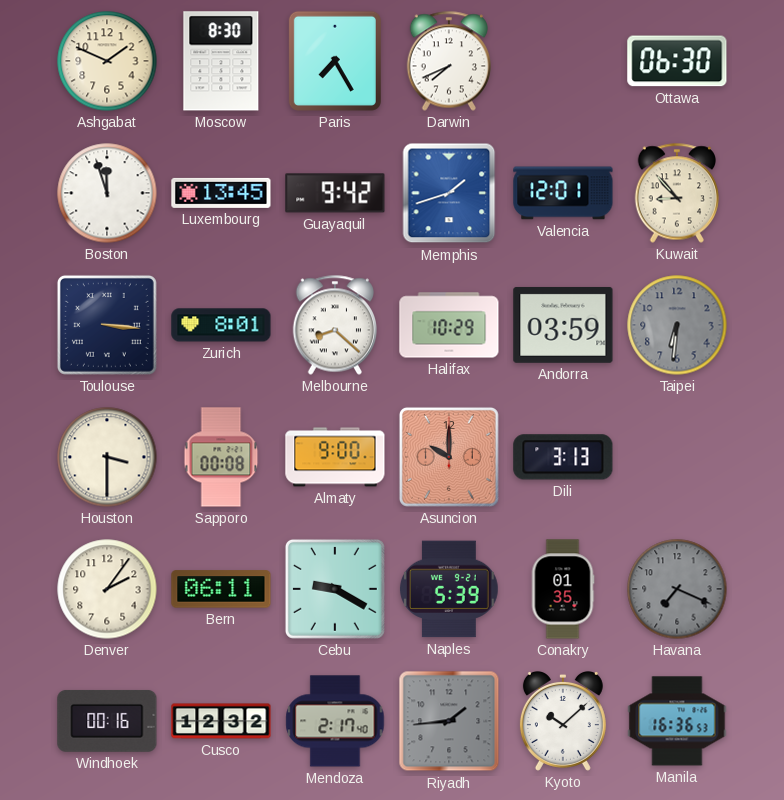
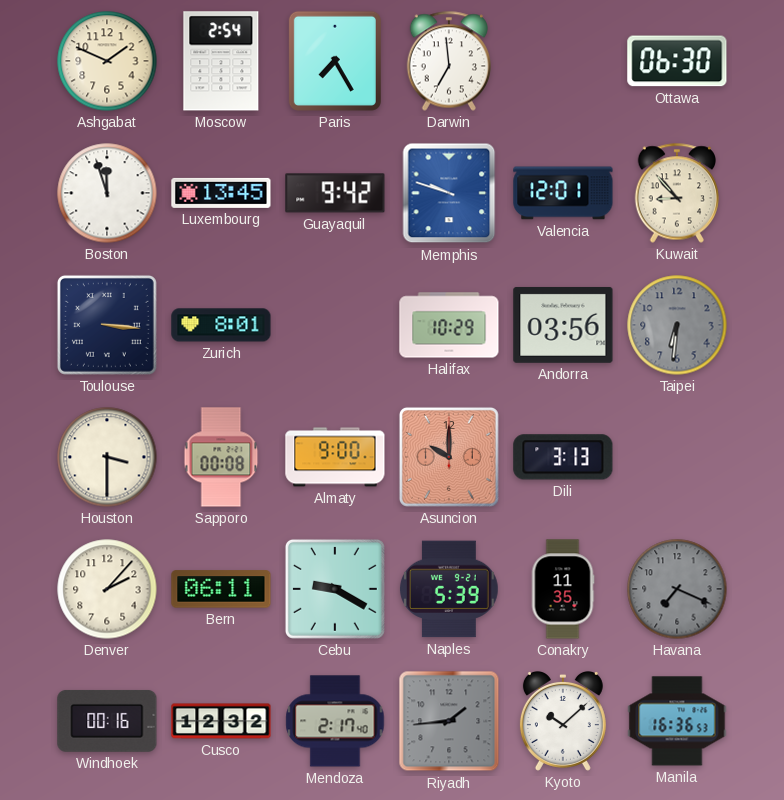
Moscow: 8:30 -> 2:54
Darwin: 7:41 -> 6:59
Memphis: 1:42 -> 9:48
Melbourne: 8:22 -> none
Andorra: 03:59 -> 03:56
Denver: 2:06 -> 2:07
Conakry: 01:35 -> 11:35
